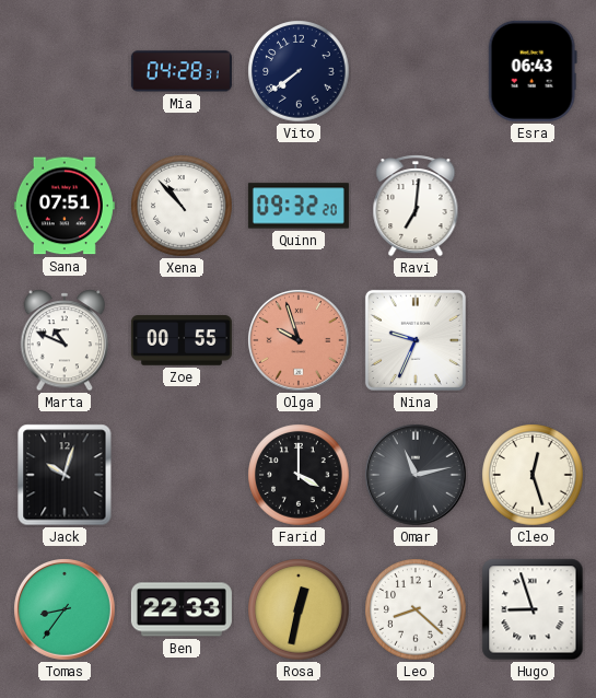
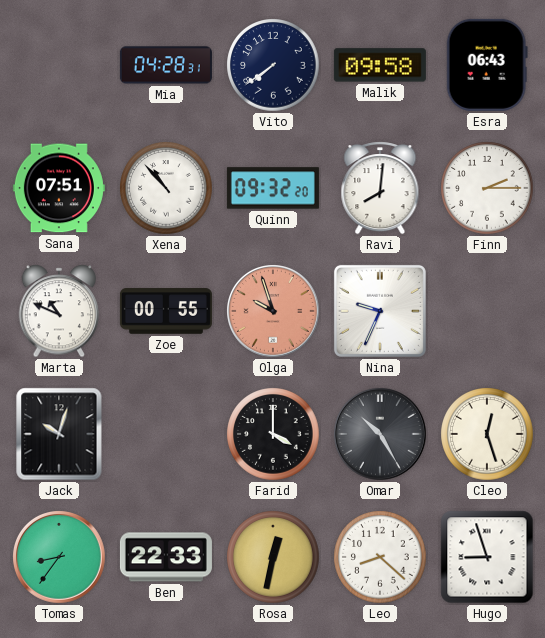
Malik: none -> 09:58
Ravi: 7:01 -> 8:01
Finn: none -> 2:15
Omar: 11:13 -> 10:25
